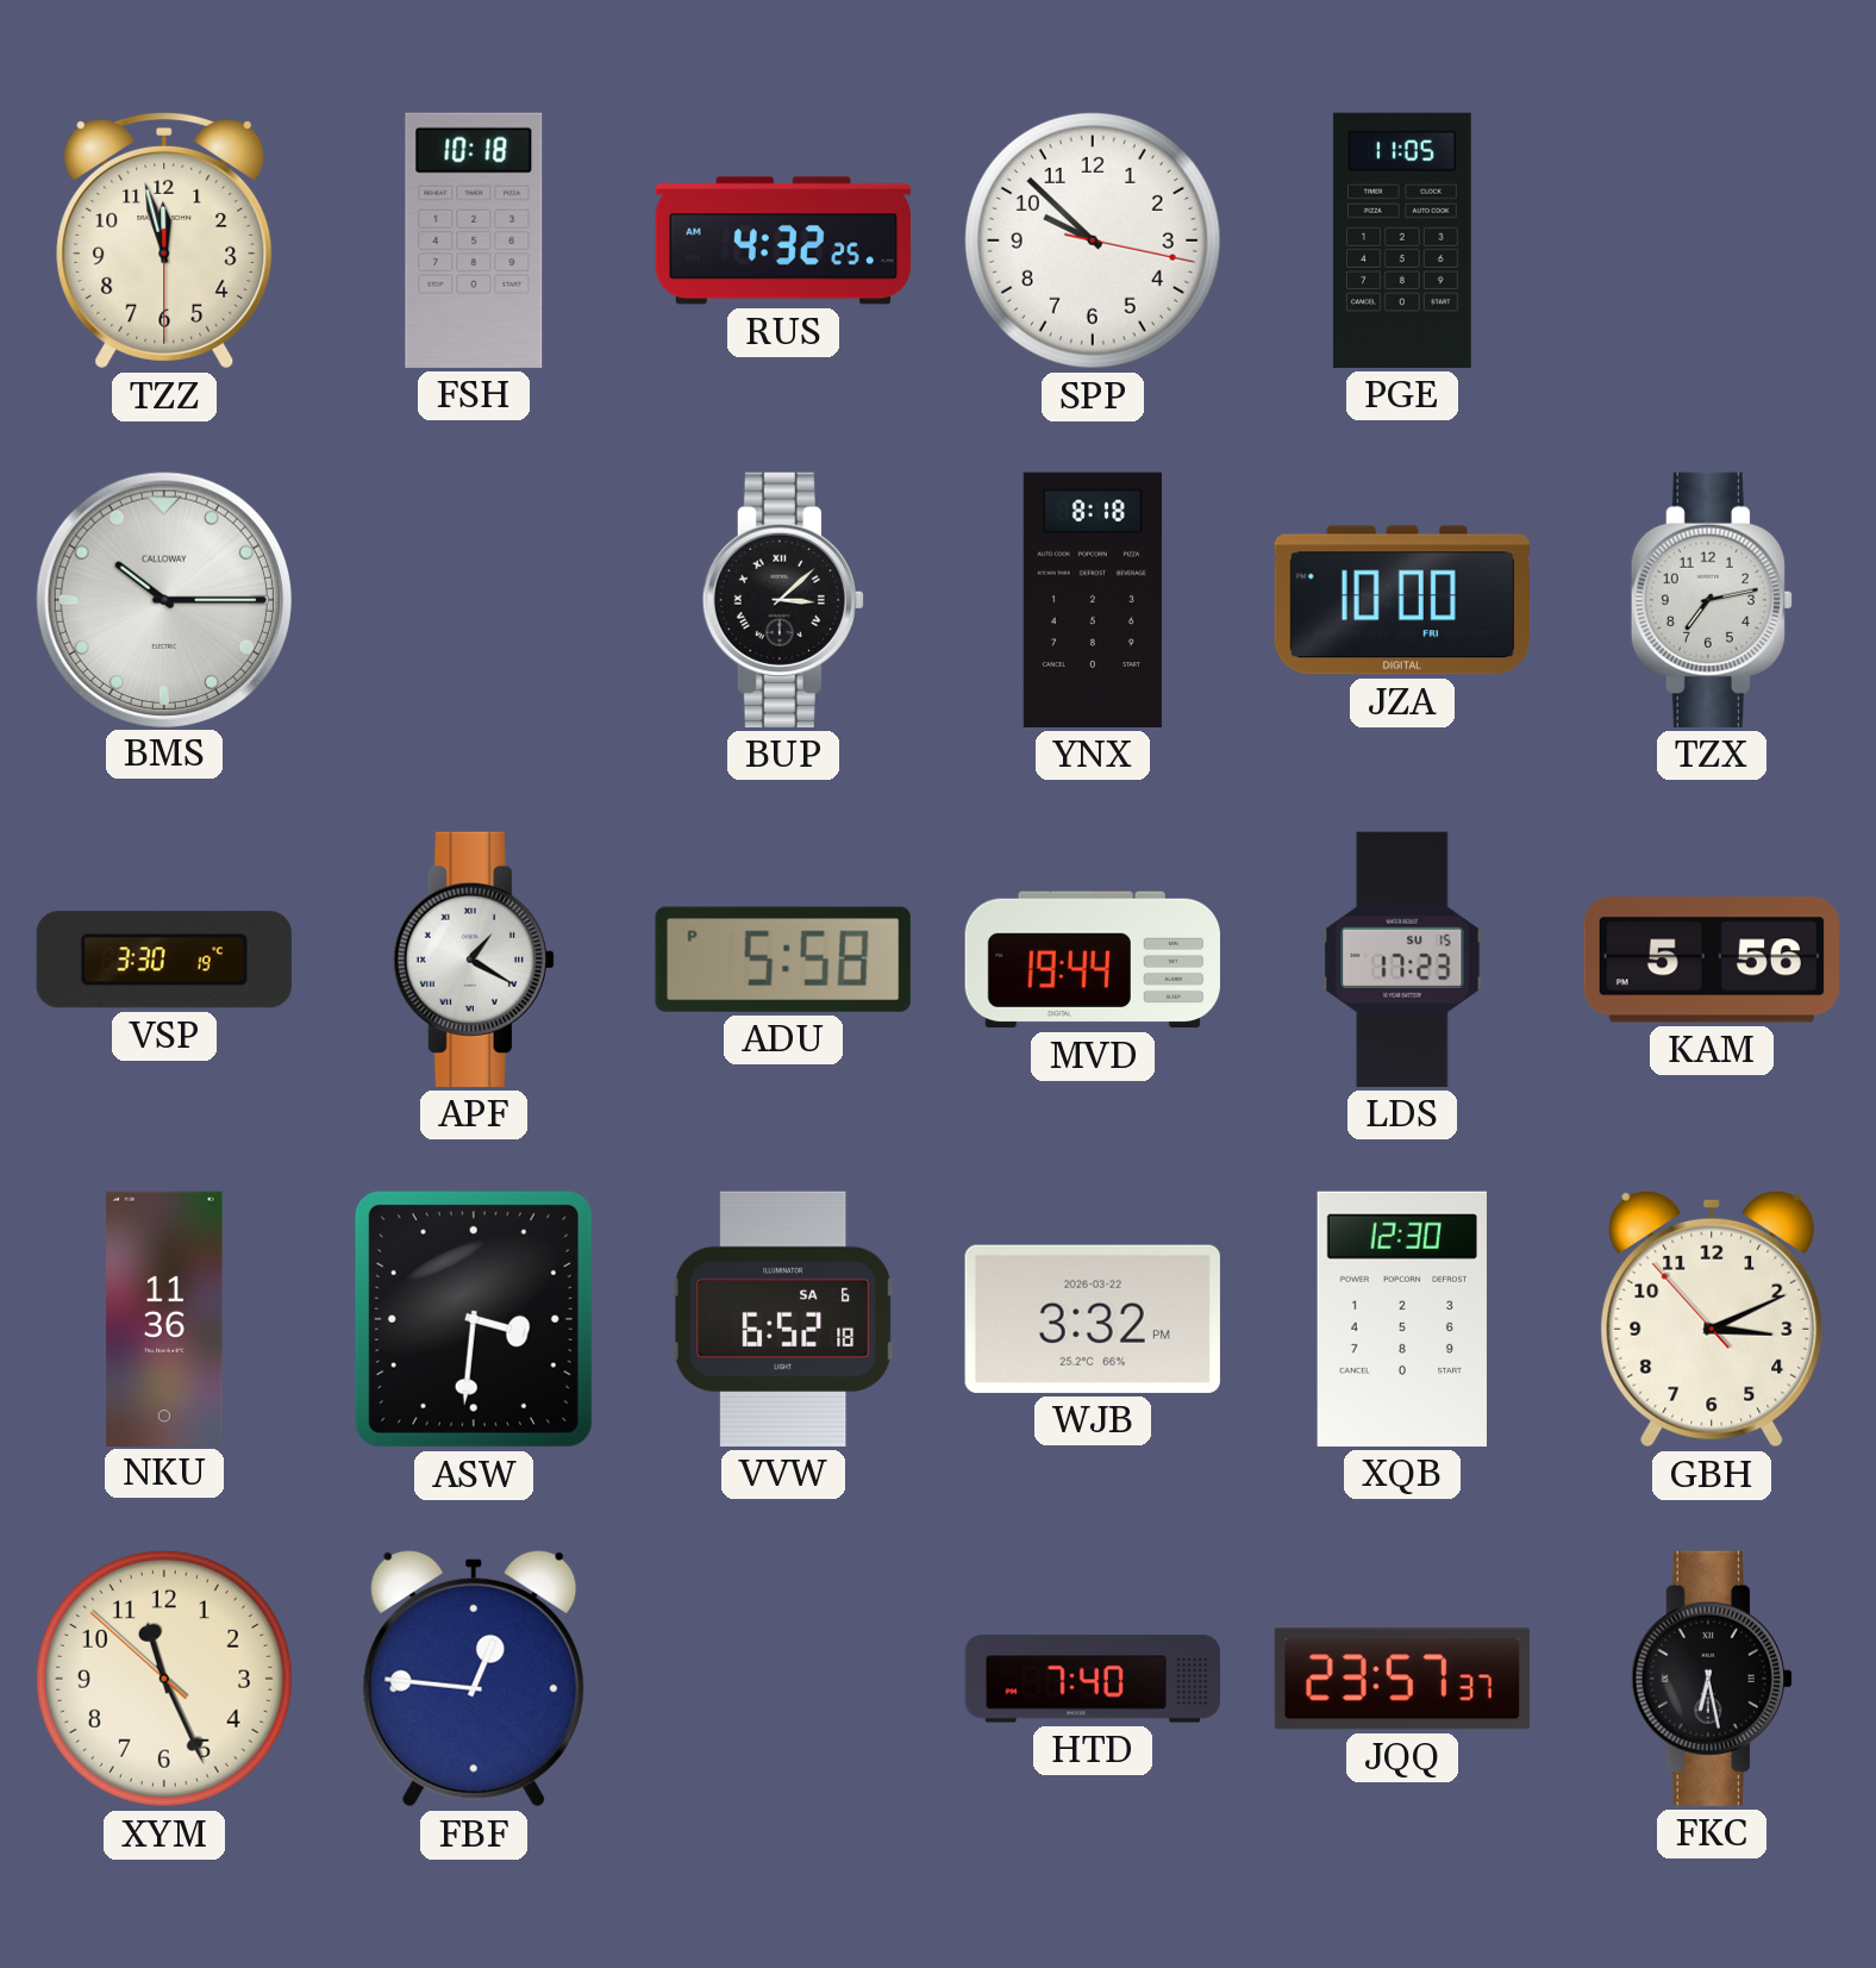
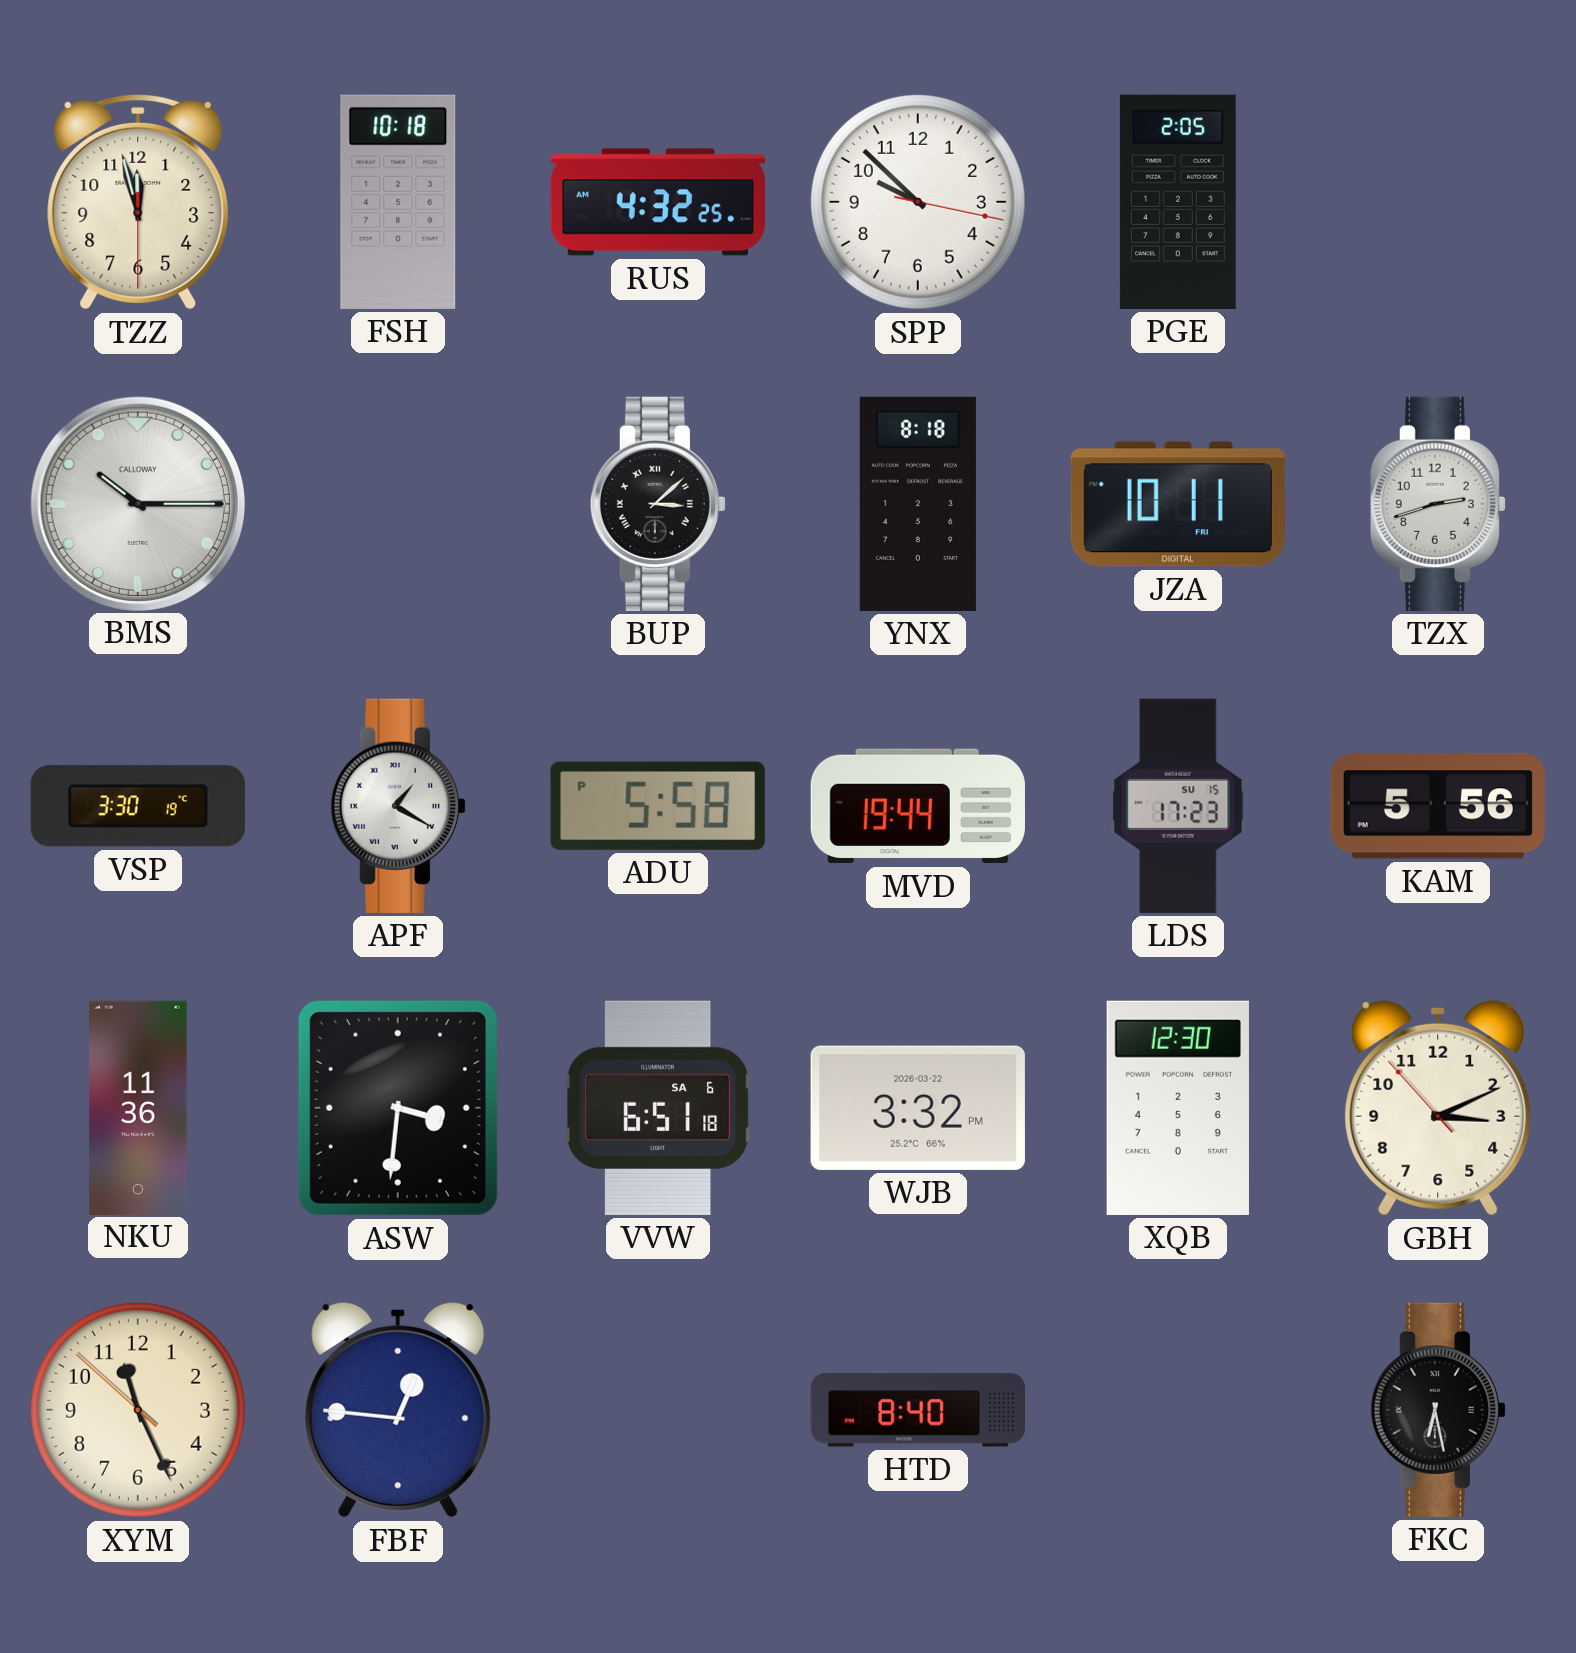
PGE: 11:05 -> 2:05
JZA: 10:00 -> 10:11
TZX: 7:13 -> 2:42
VVW: 6:52 -> 6:51
HTD: 7:40 -> 8:40
JQQ: 23:57 -> none
